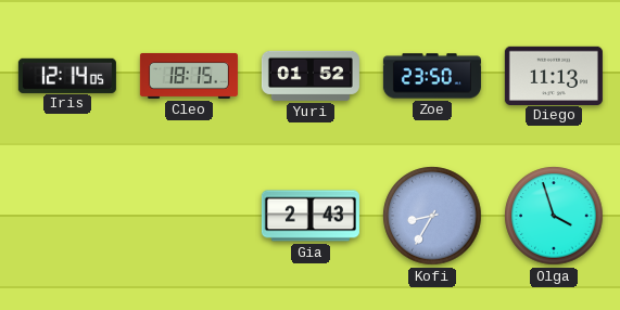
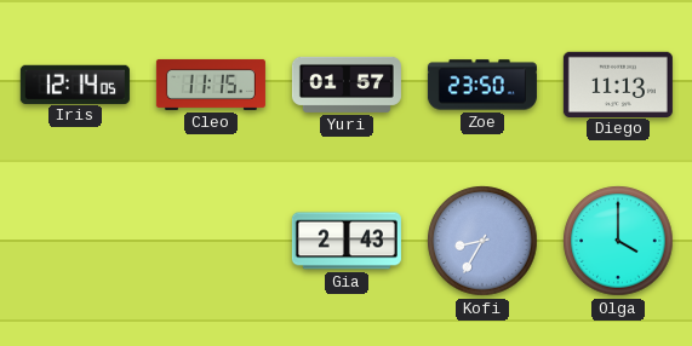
Cleo: 18:15 -> 11:15
Yuri: 01:52 -> 01:57
Olga: 3:57 -> 4:00
